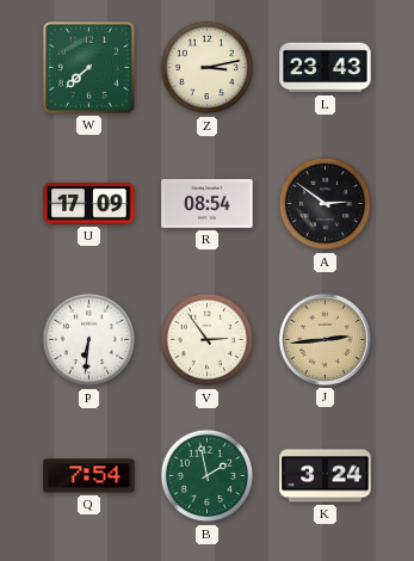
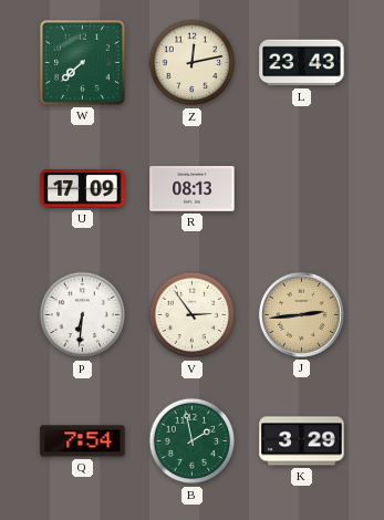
Z: 3:13 -> 12:13
R: 08:54 -> 08:13
A: 2:51 -> none
K: 3:24 -> 3:29
